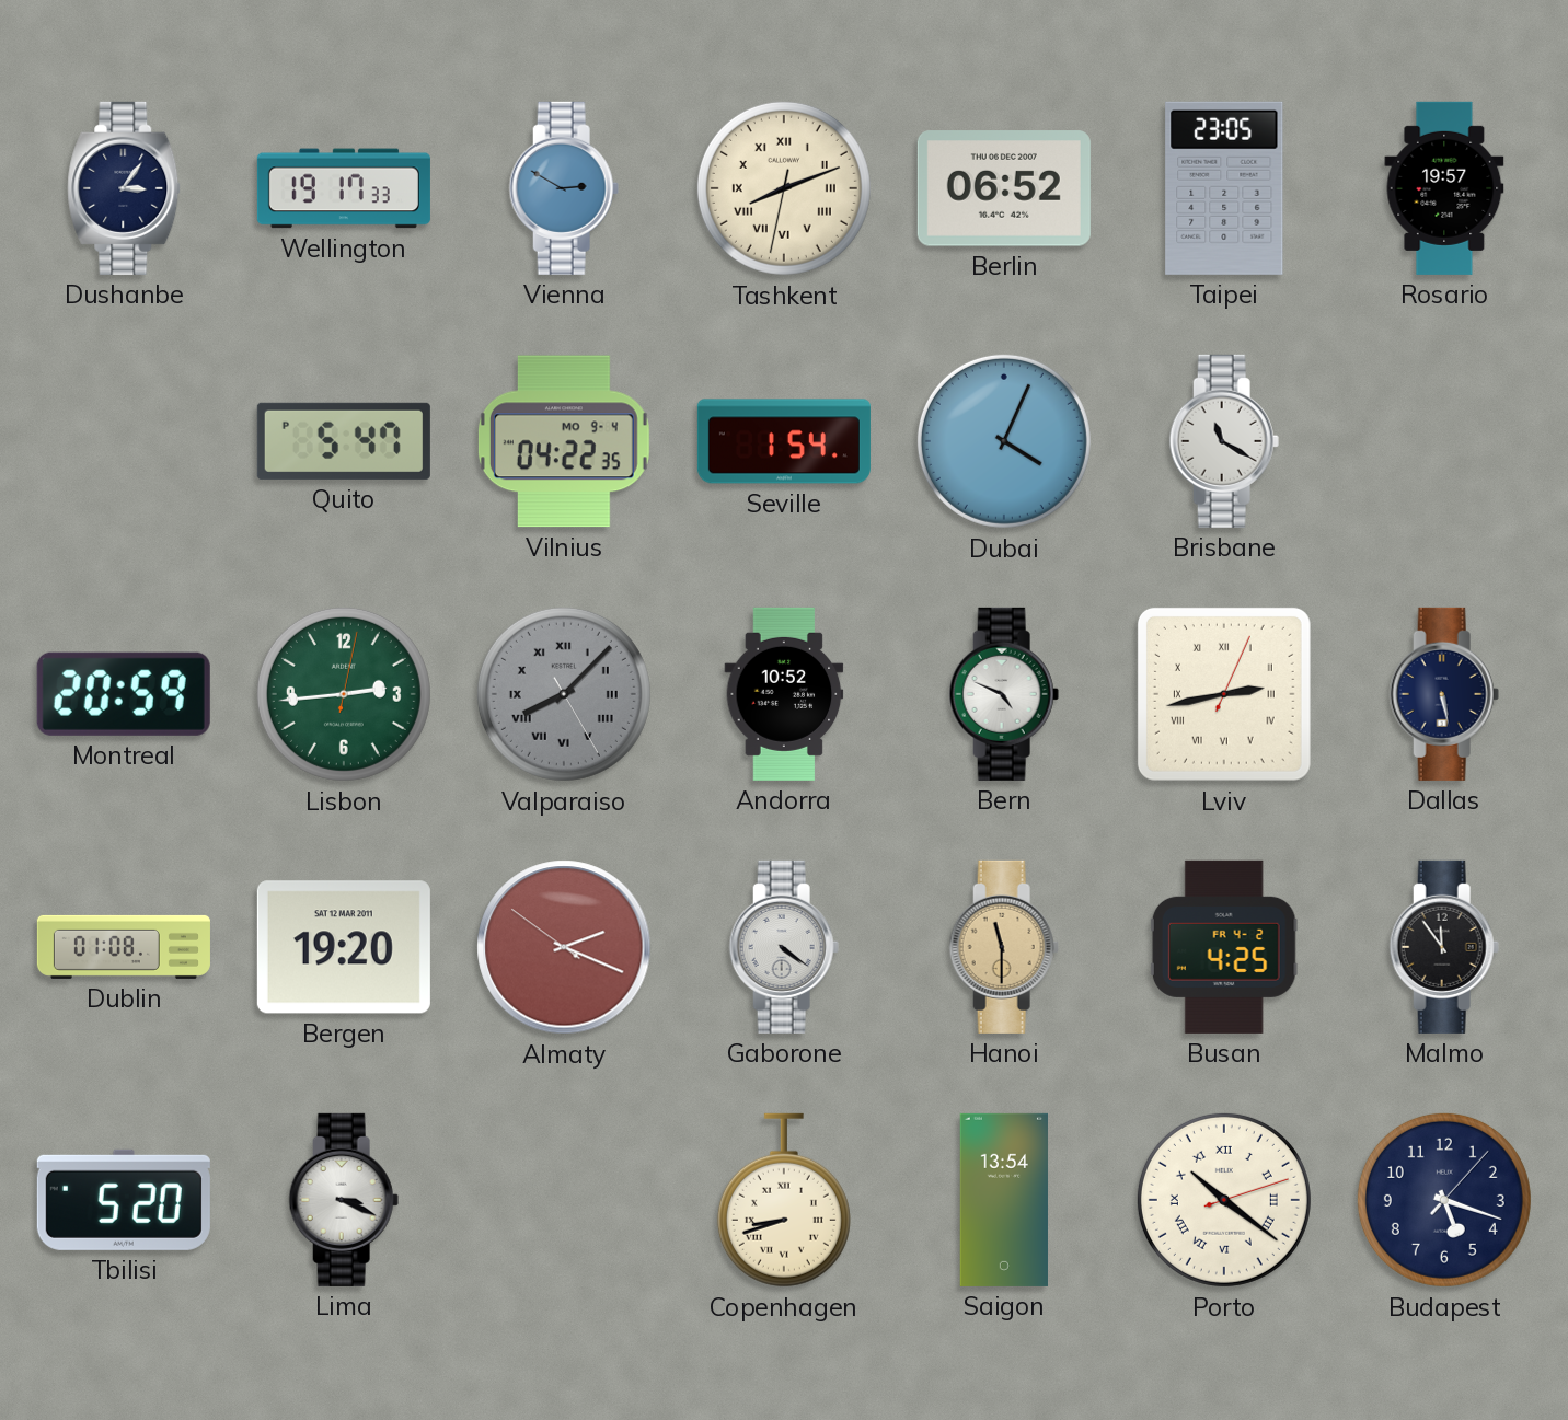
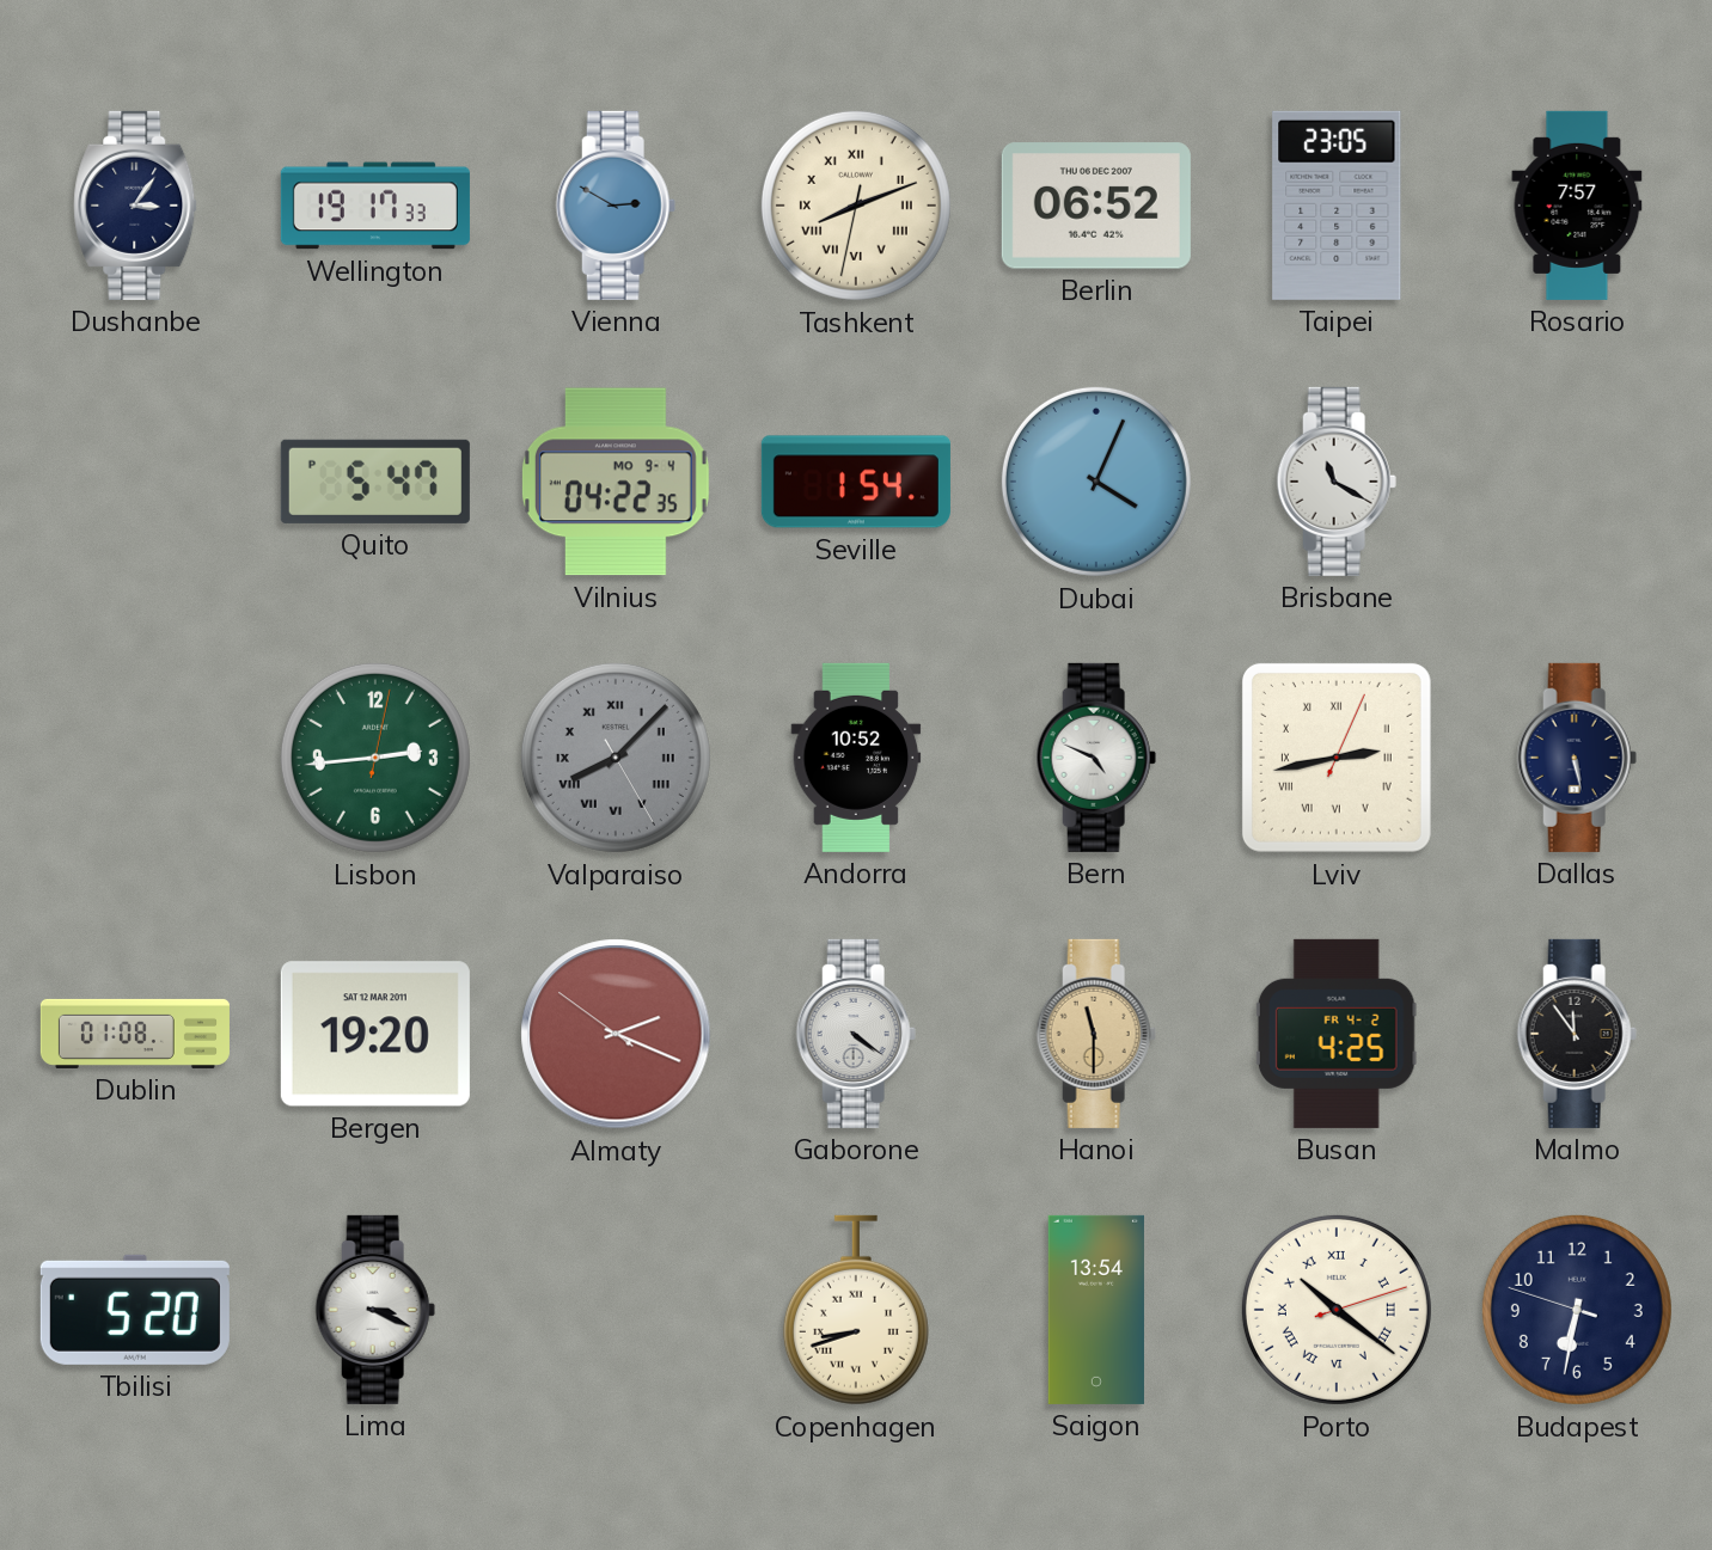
Rosario: 19:57 -> 7:57
Montreal: 20:59 -> none
Budapest: 5:18 -> 6:31
